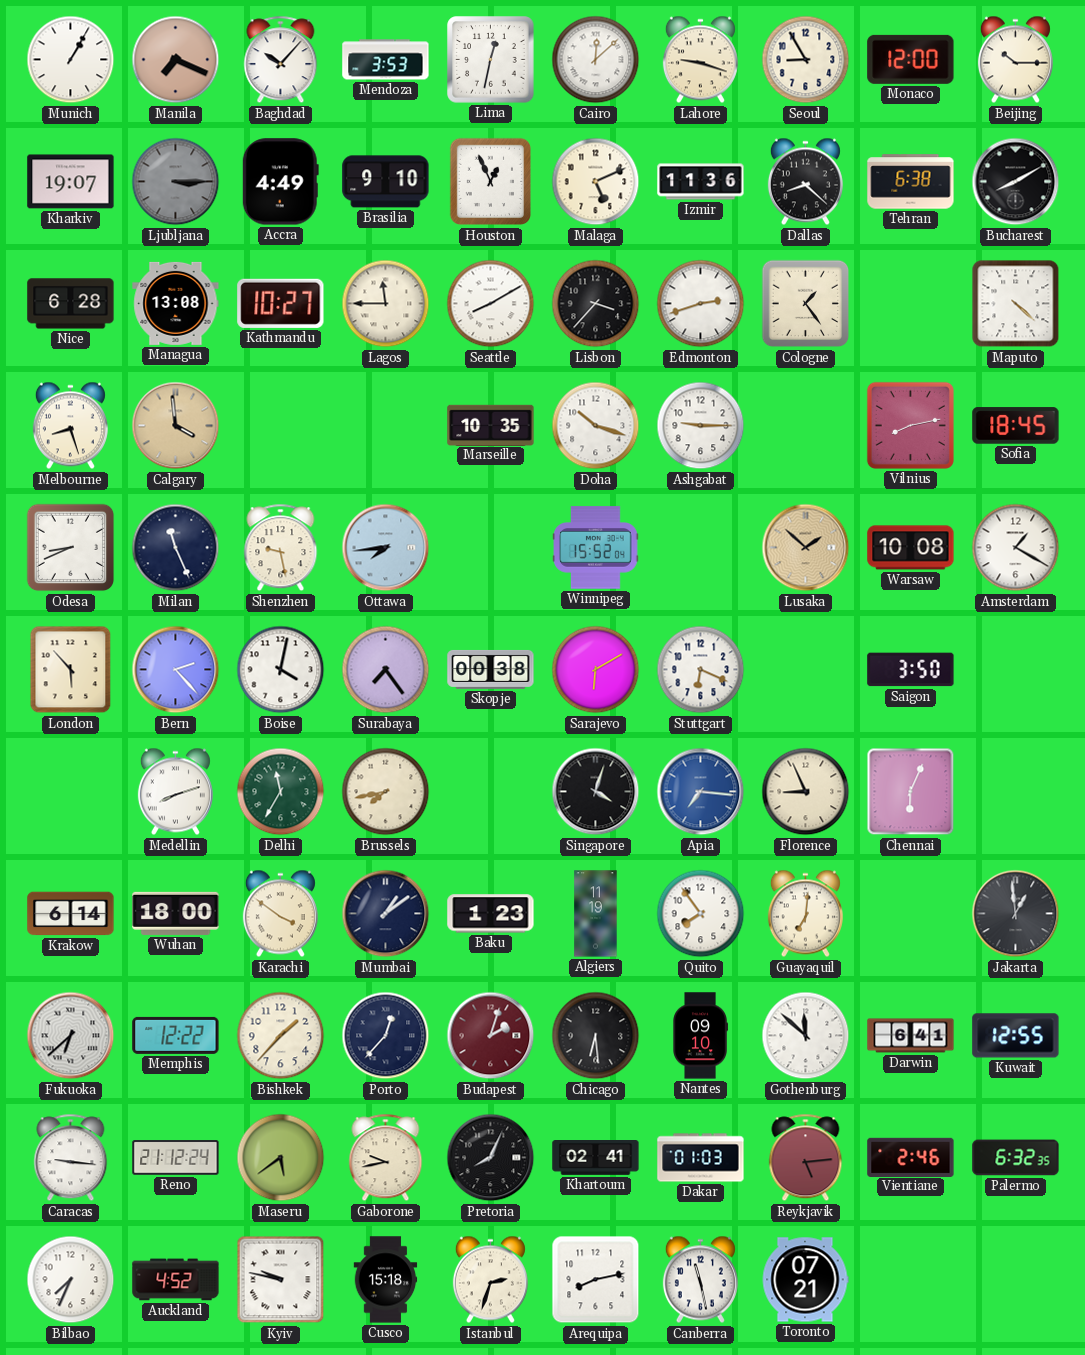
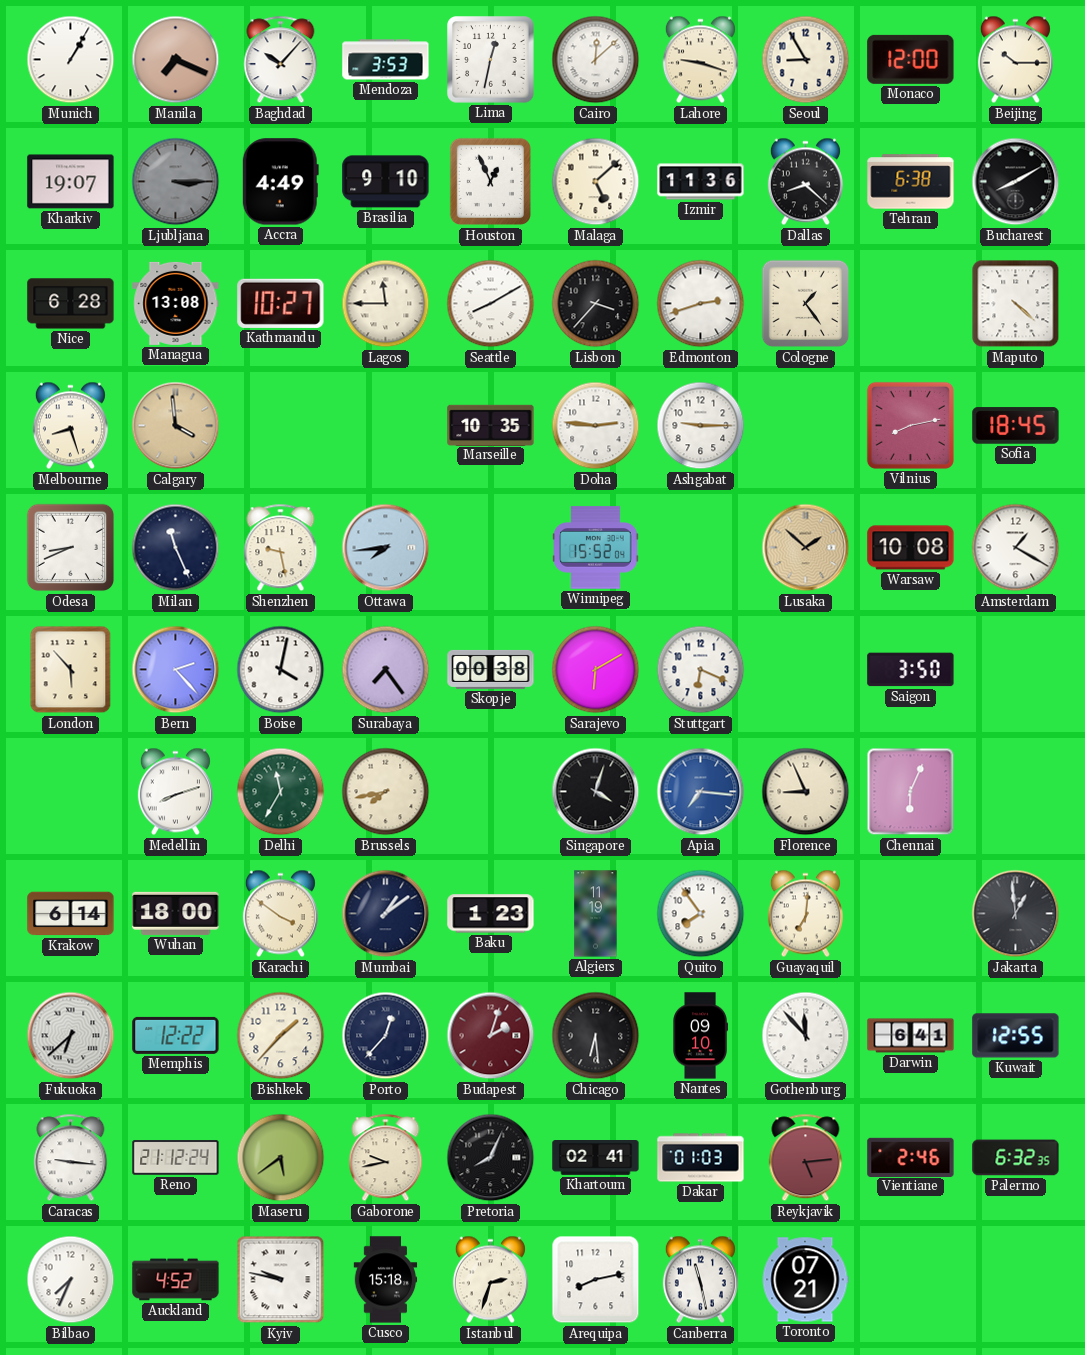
Malaga: 5:11 -> 5:08
Doha: 10:18 -> 2:46
Gothenburg: 11:52 -> 11:53
